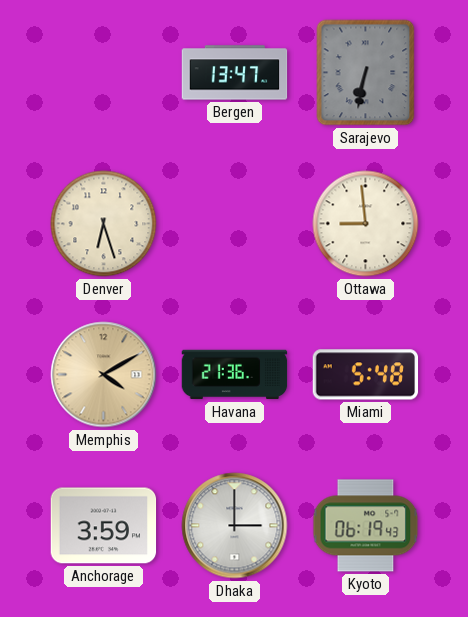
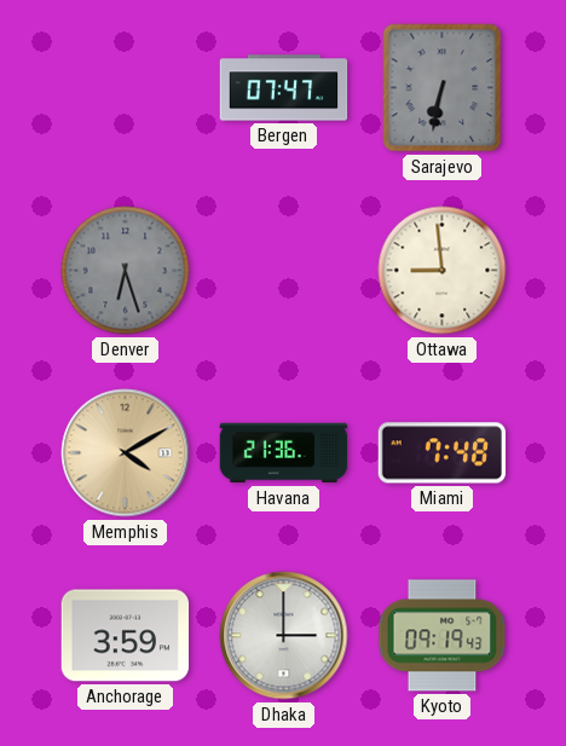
Bergen: 13:47 -> 07:47
Denver dial: cream -> grey
Miami: 5:48 -> 7:48
Kyoto: 06:19 -> 09:19
